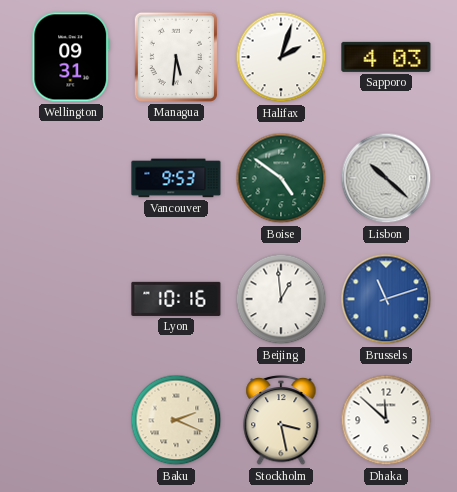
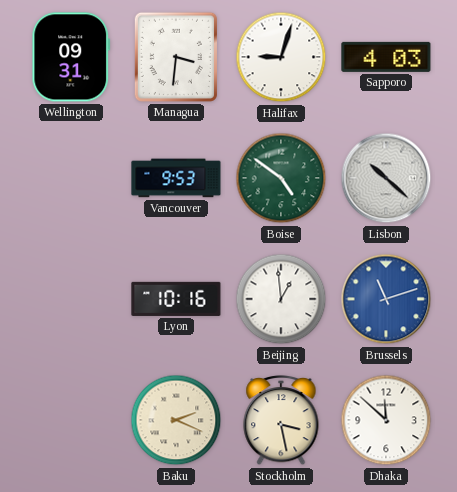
Managua: 5:31 -> 3:31
Halifax: 2:03 -> 9:03
